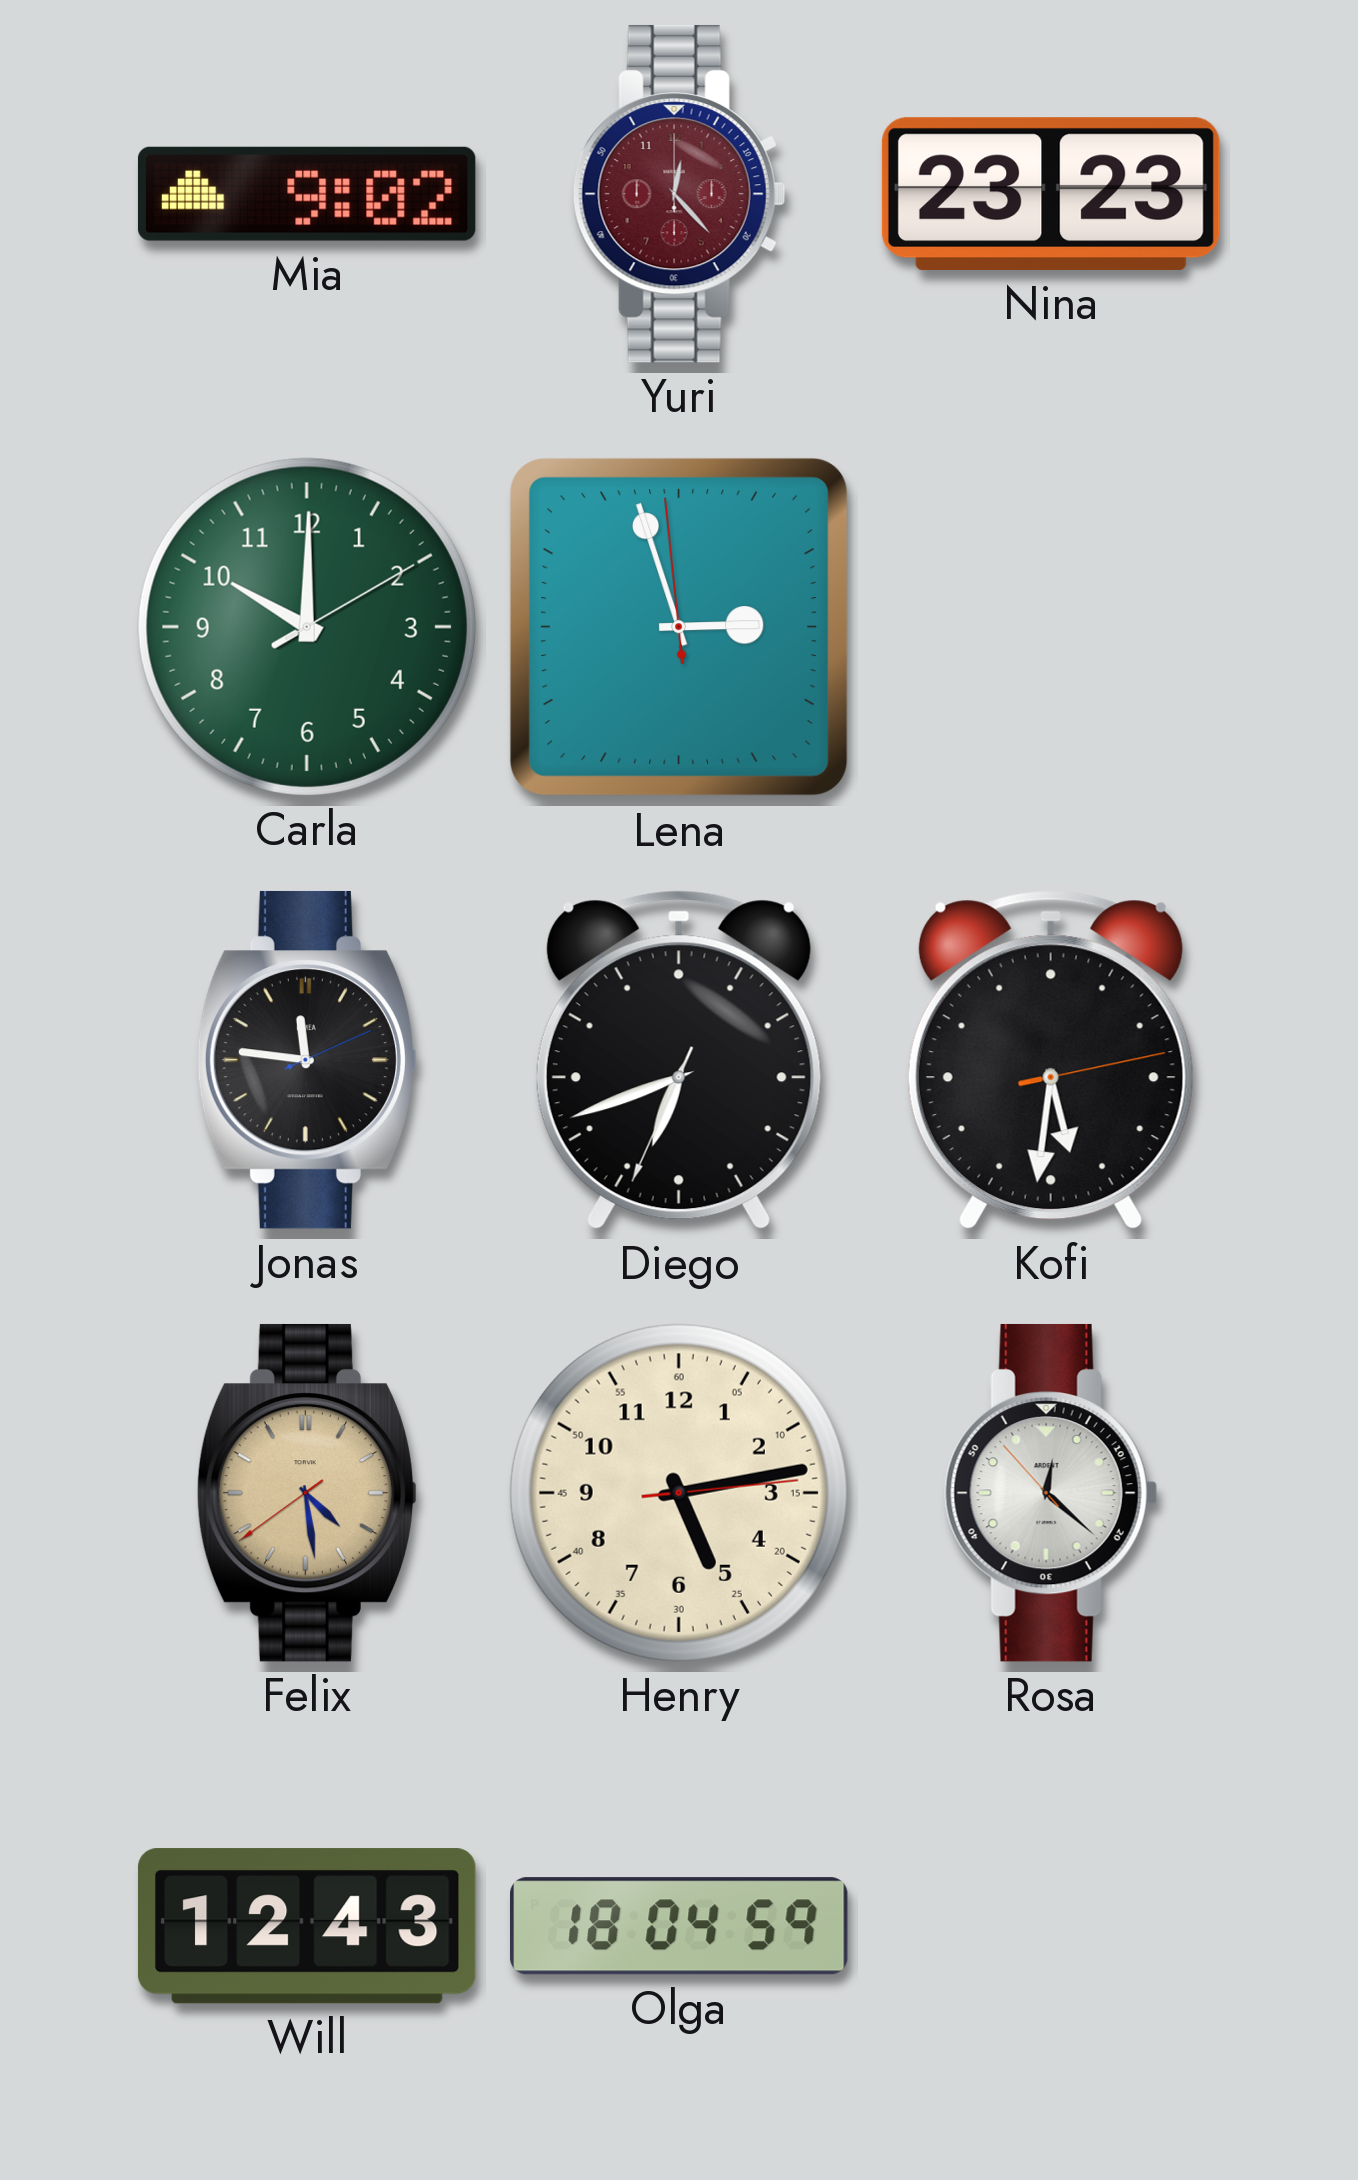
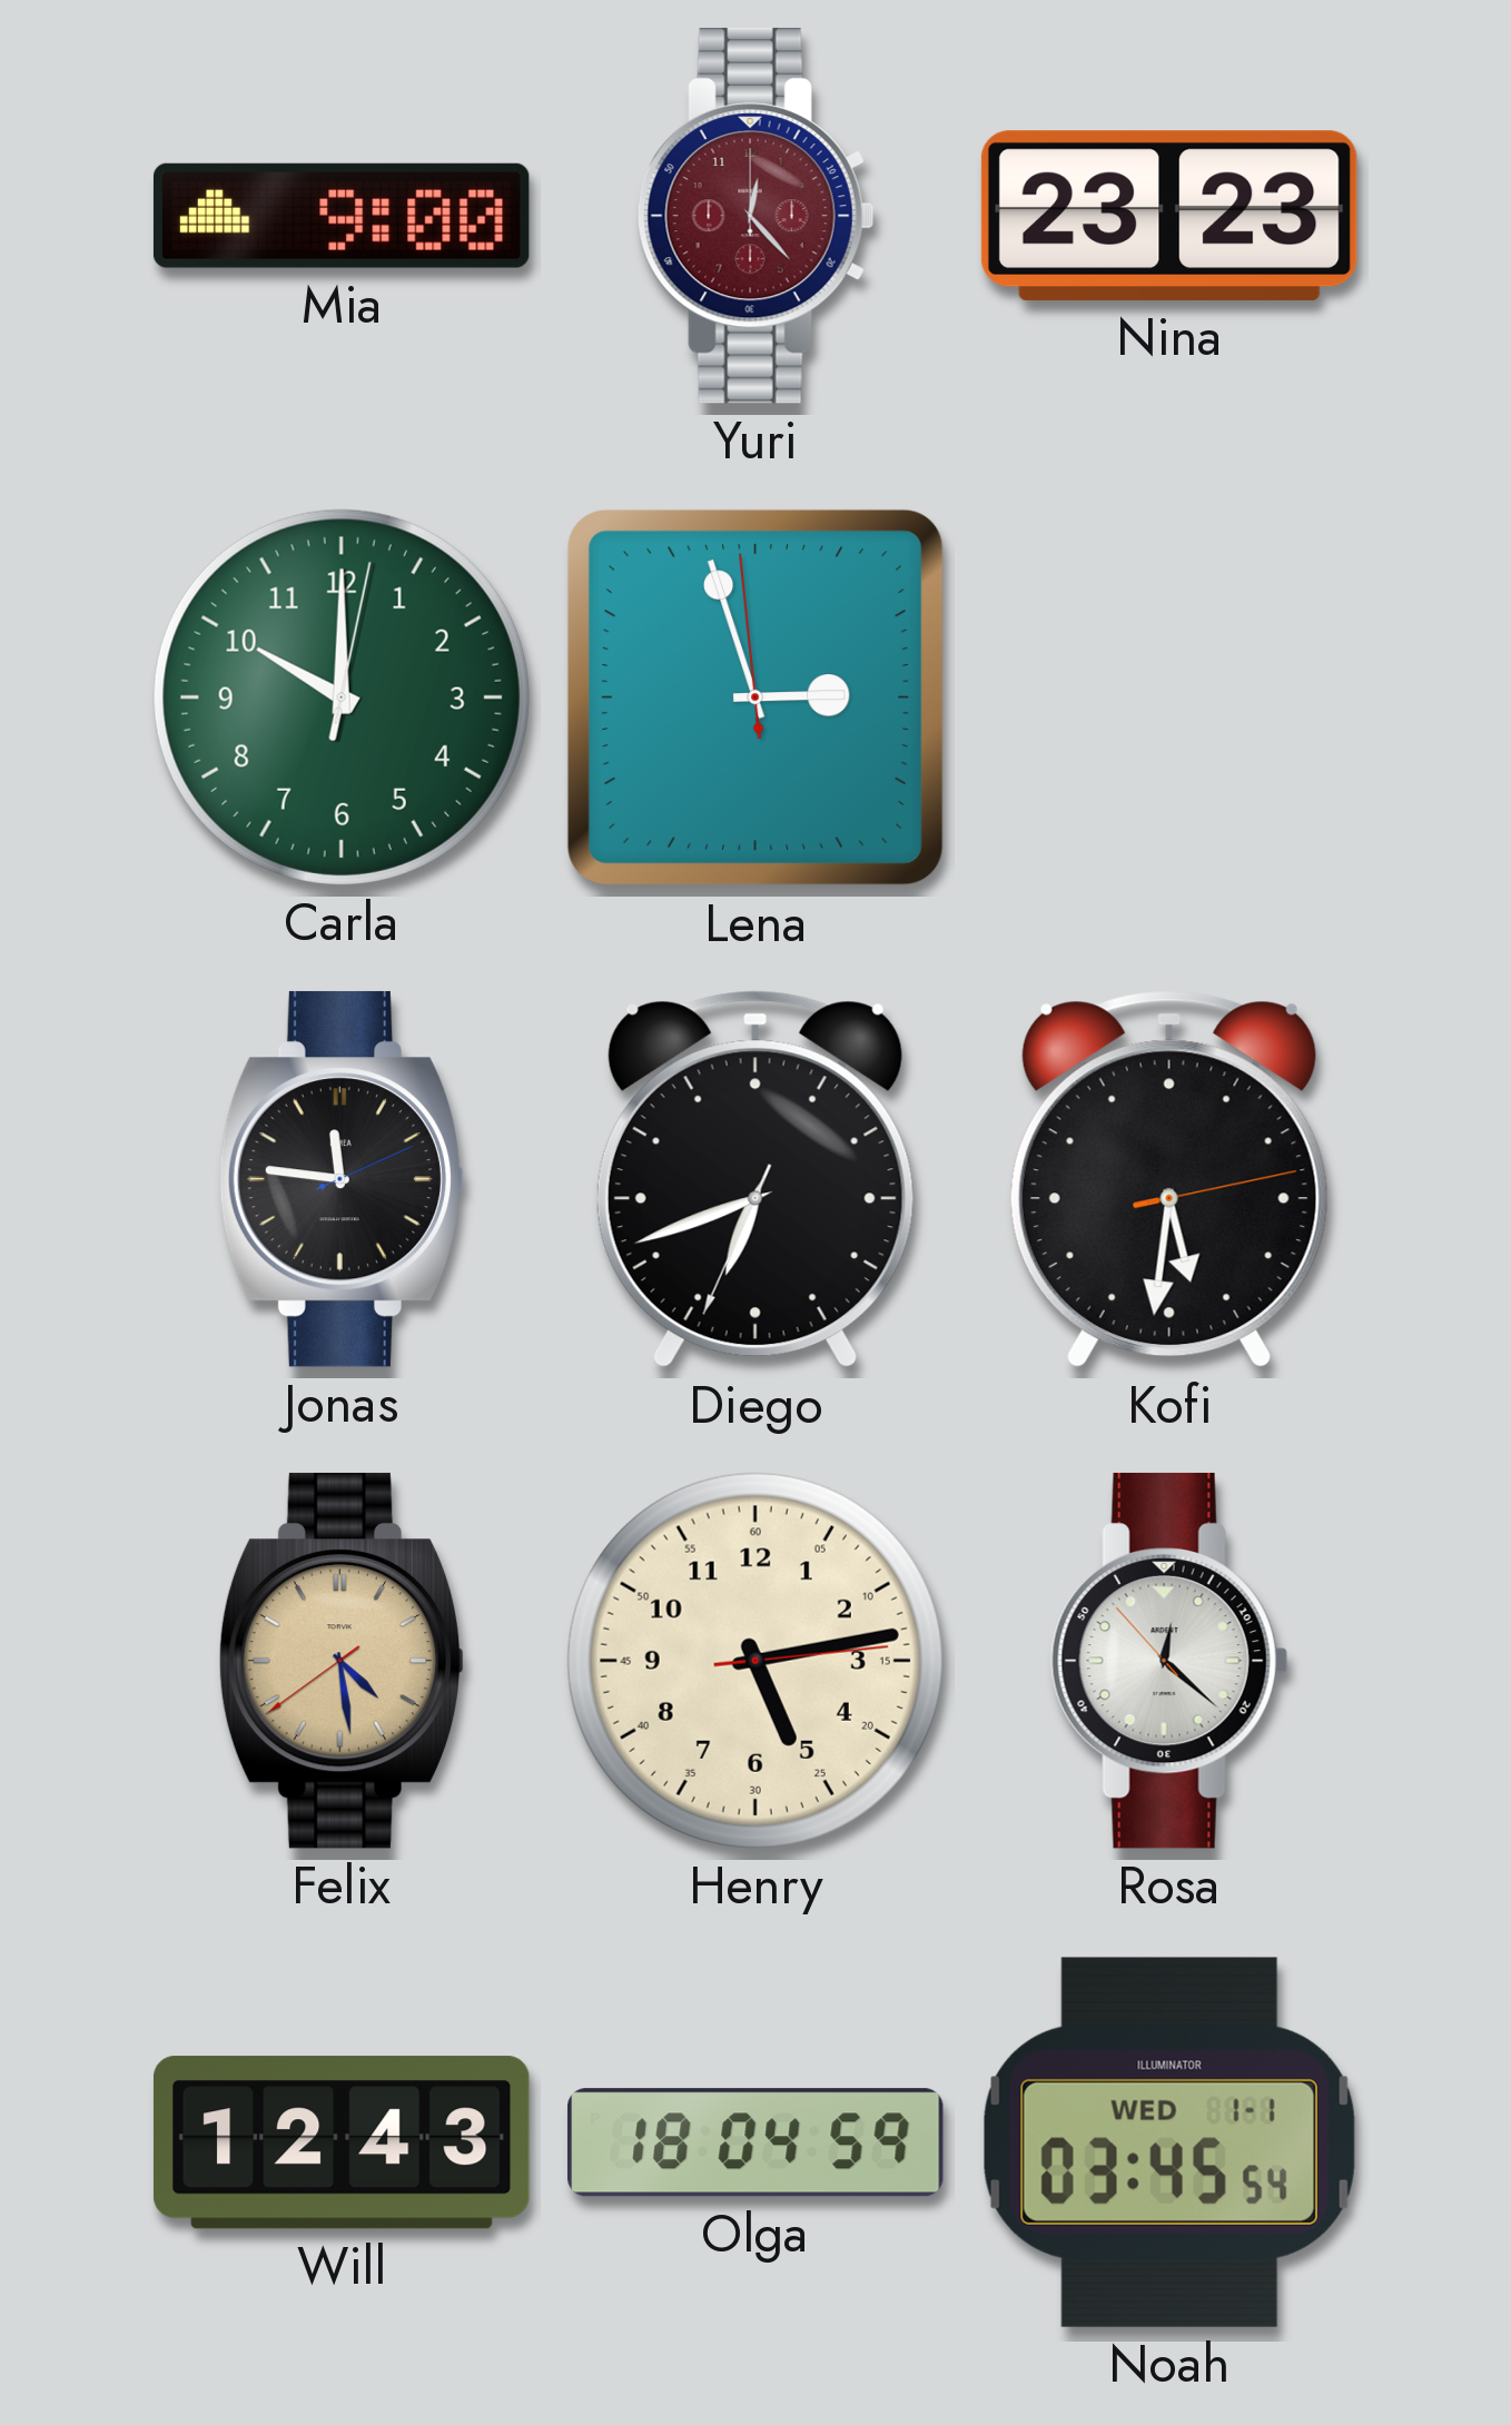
Mia: 9:02 -> 9:00
Carla: 10:00:10 -> 10:00:02
Noah: none -> 03:45
